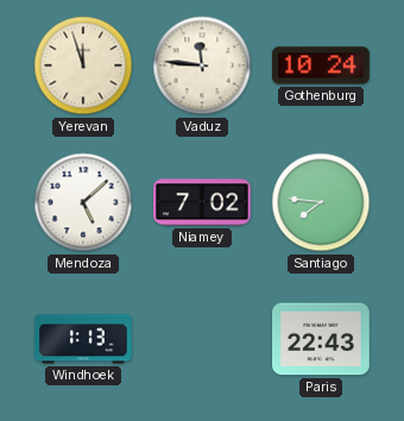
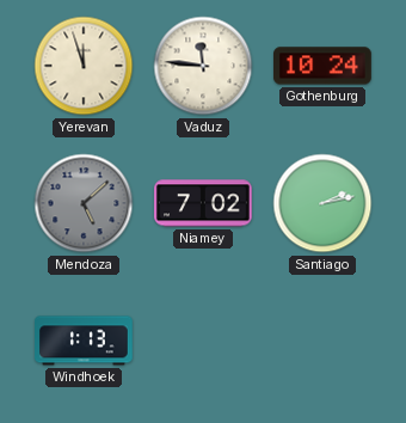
Mendoza dial: white -> grey
Santiago: 7:46 -> 2:13
Paris: 22:43 -> none
